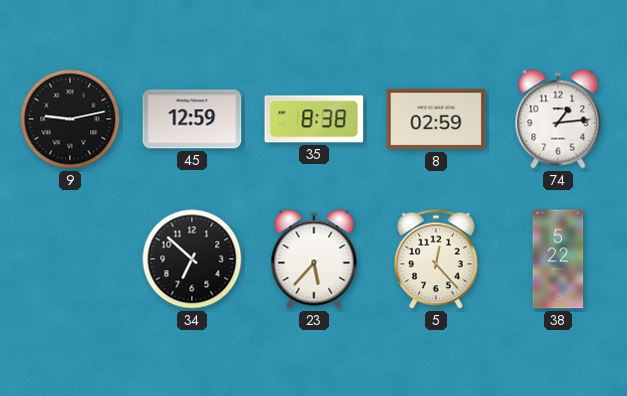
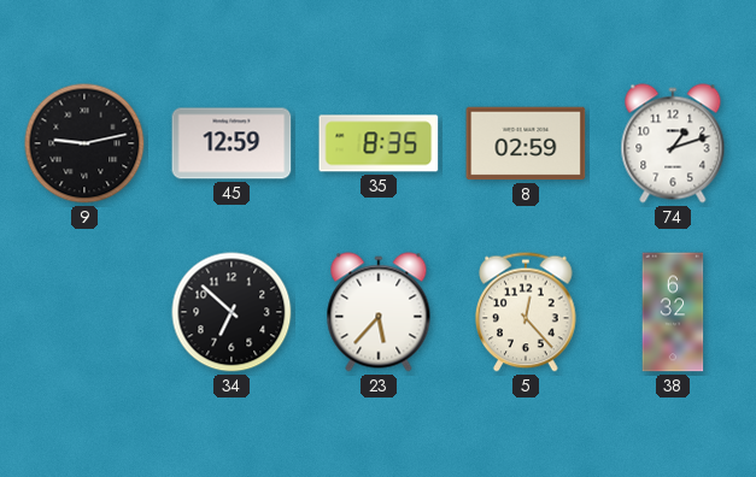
35: 8:38 -> 8:35
74: 1:14 -> 1:12
38: 5:22 -> 6:32
